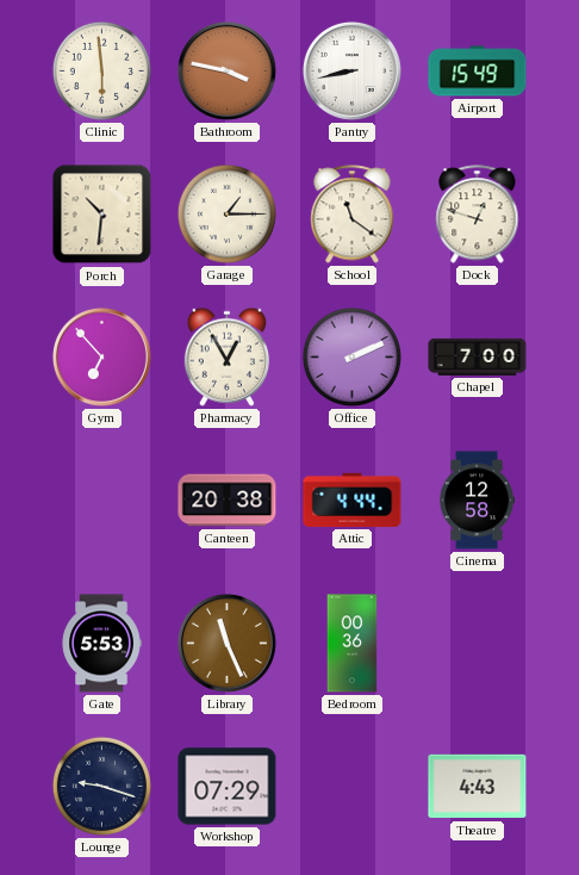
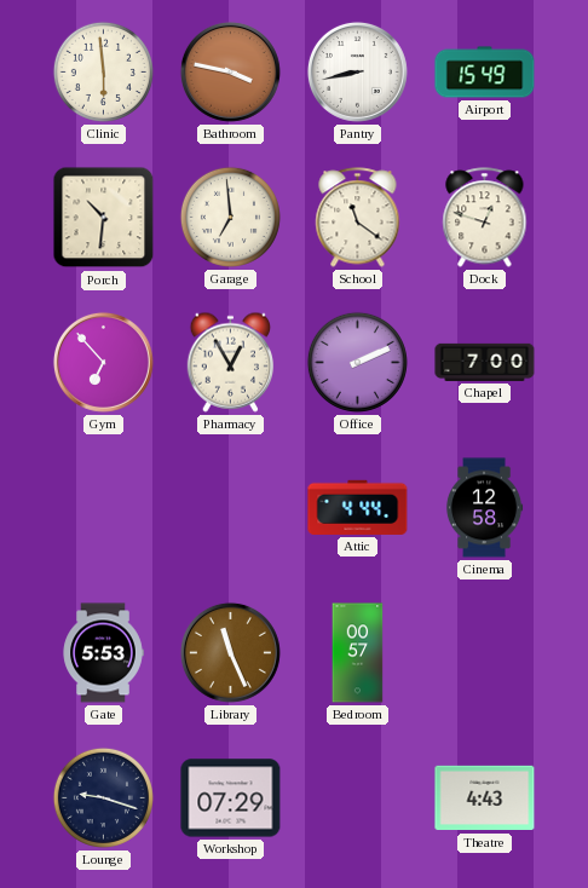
Garage: 1:15 -> 6:59
Canteen: 20:38 -> none
Bedroom: 00:36 -> 00:57
